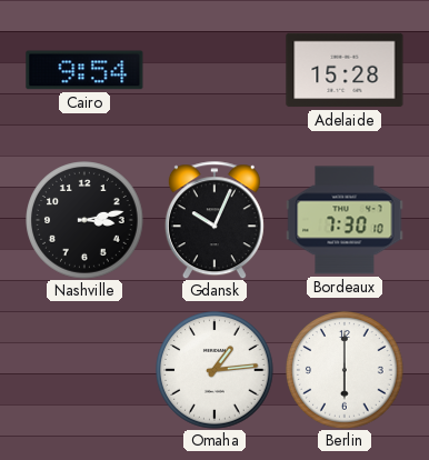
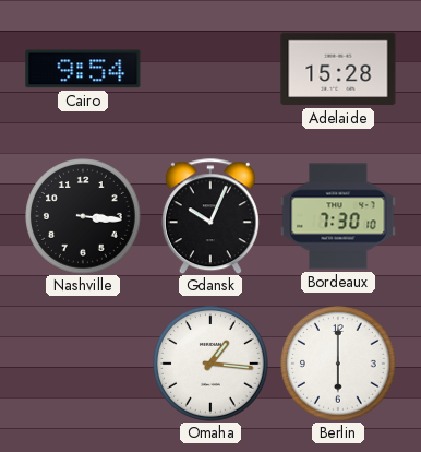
Nashville: 3:13 -> 3:16
Omaha: 1:14 -> 1:16
